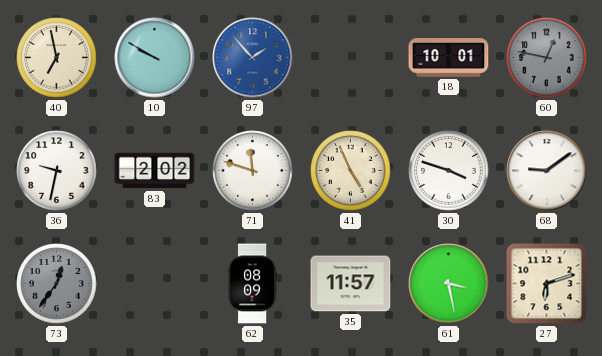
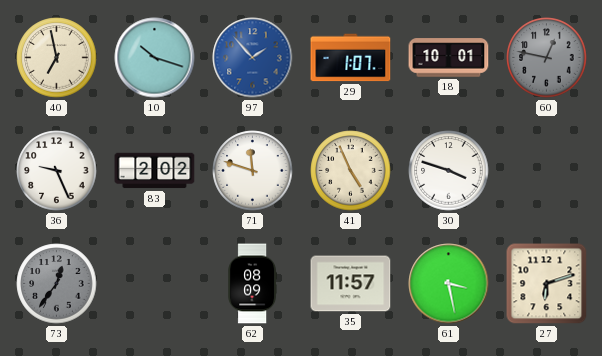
10: 9:50 -> 10:18
29: none -> 1:07
36: 9:32 -> 9:26
68: 9:09 -> none
